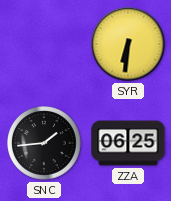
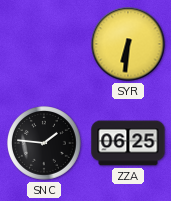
SNC: 1:44 -> 1:46
